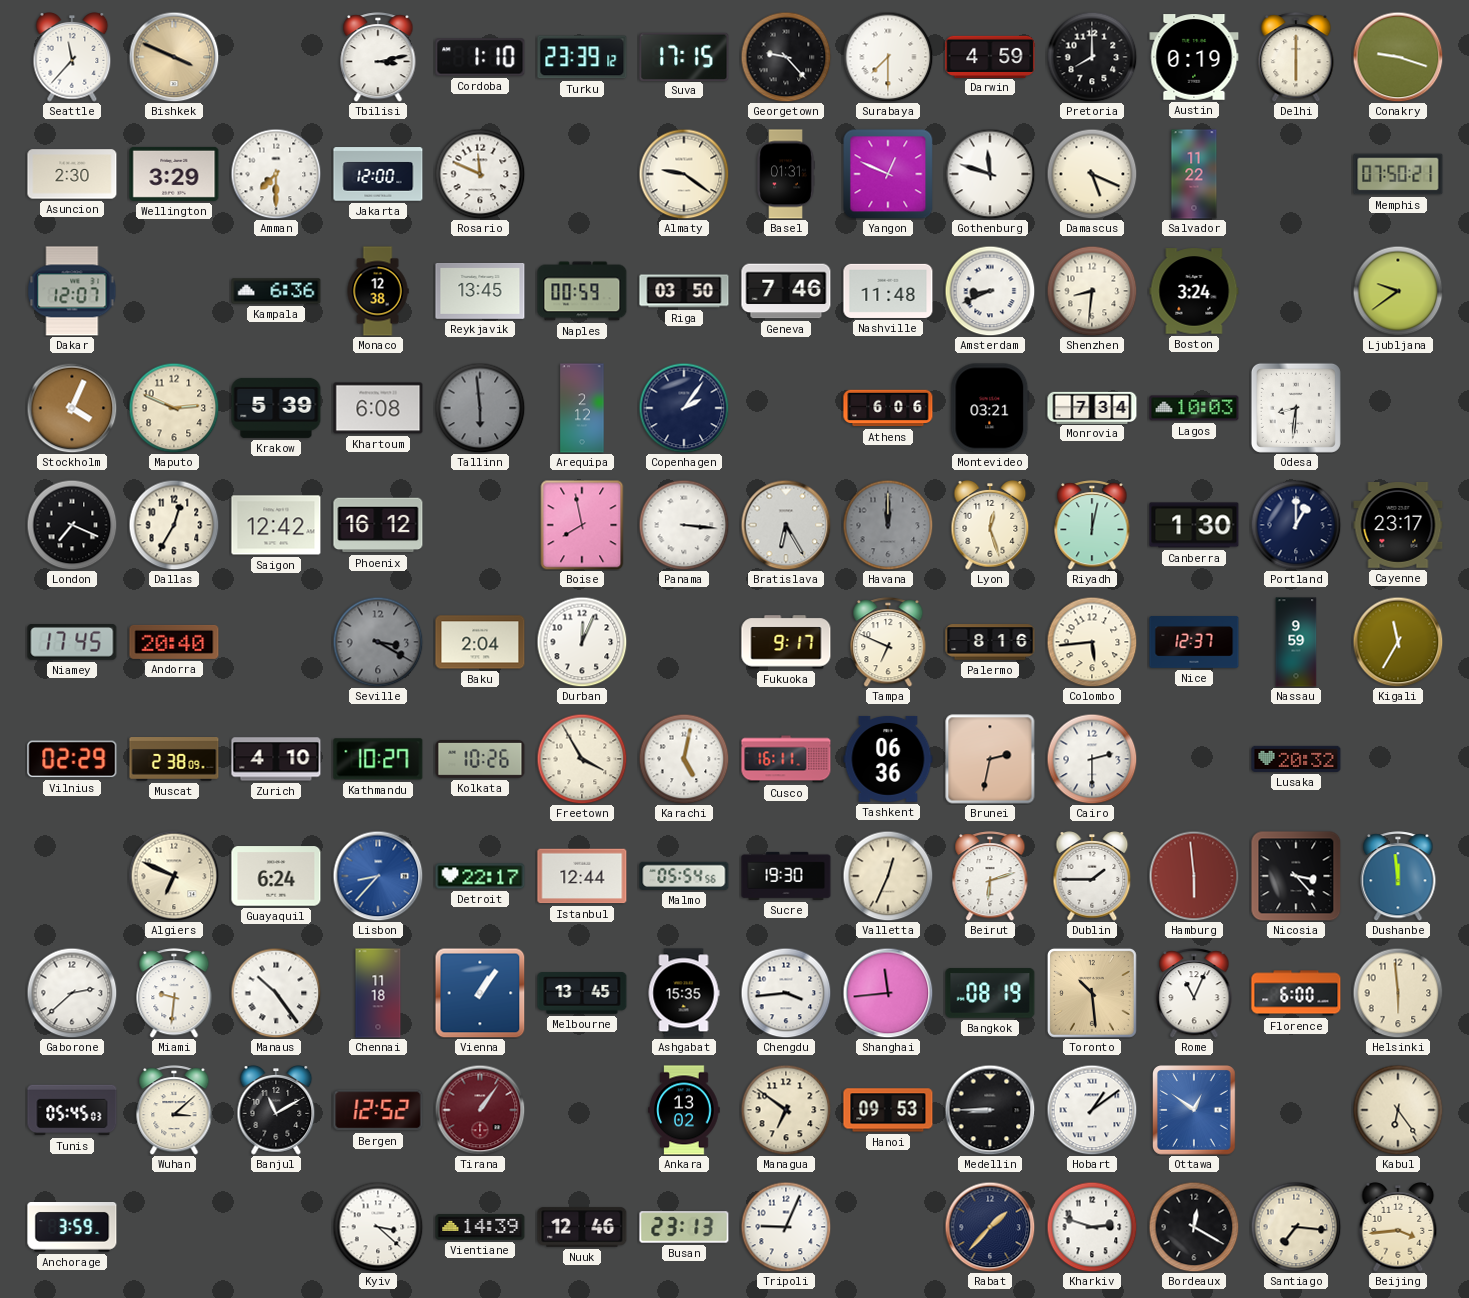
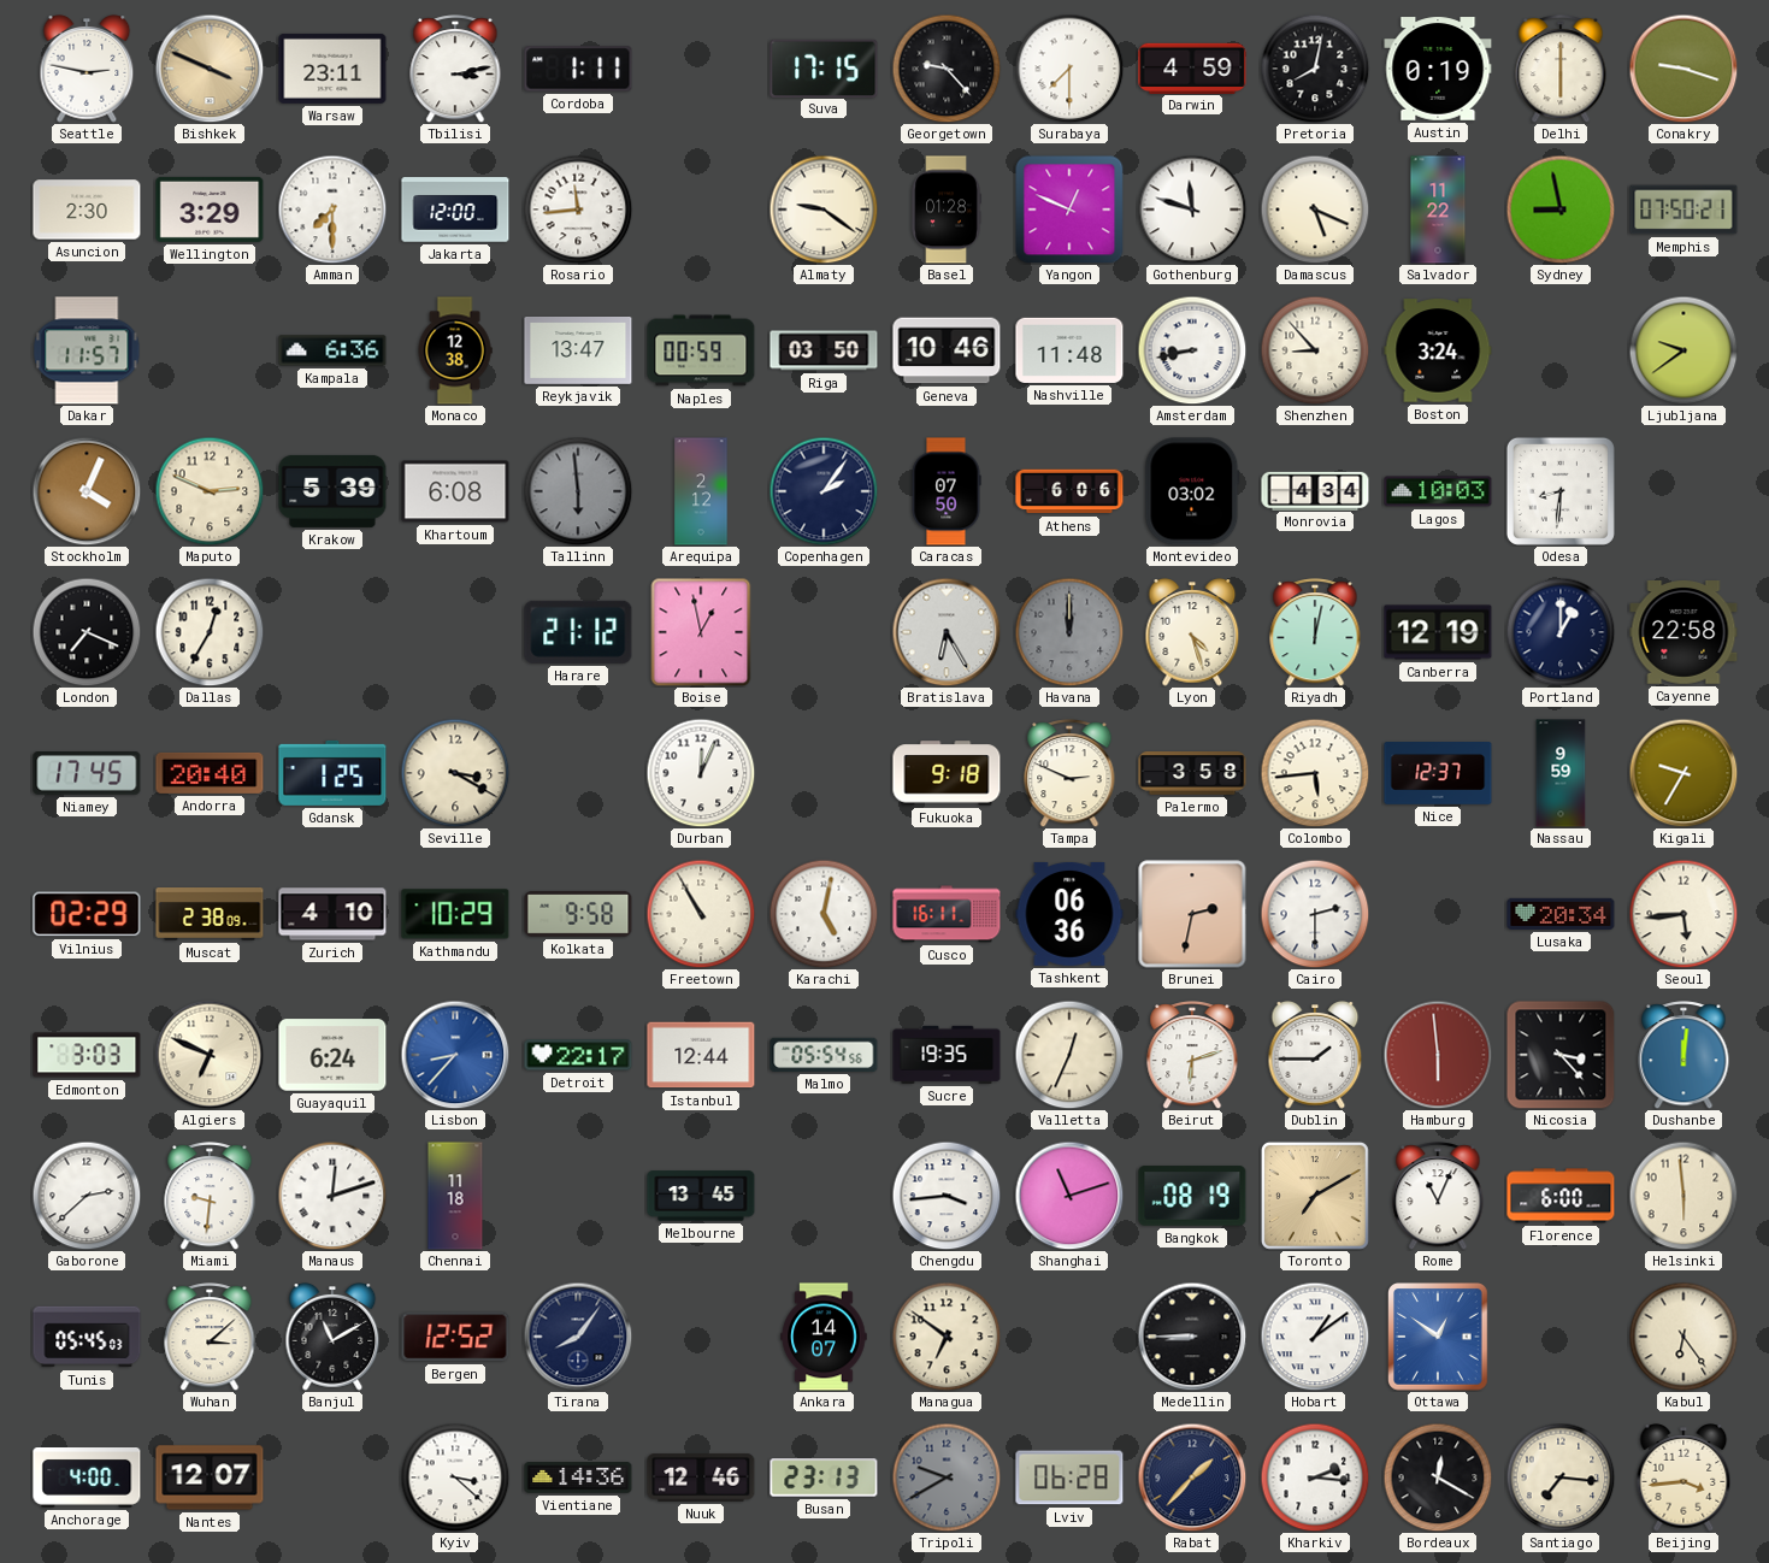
Seattle: 11:37 -> 2:47
Warsaw: none -> 23:11
Cordoba: 1:10 -> 1:11
Turku: 23:39 -> none
Pretoria: 8:00 -> 8:02
Rosario: 11:49 -> 11:44
Basel: 01:31 -> 01:28
Sydney: none -> 8:58
Dakar: 12:07 -> 11:57
Reykjavik: 13:45 -> 13:47
Geneva: 7:46 -> 10:46
Amsterdam: 8:41 -> 8:43
Shenzhen: 8:31 -> 8:53
Caracas: none -> 07:50
Montevideo: 03:21 -> 03:02
Monrovia: 7:34 -> 4:34
Saigon: 12:42 -> none
Phoenix: 16:12 -> none
Harare: none -> 21:12
Boise: 7:58 -> 12:58
Panama: 3:16 -> none
Lyon: 12:27 -> 4:27
Canberra: 1:30 -> 12:19
Cayenne: 23:17 -> 22:58
Gdansk: none -> 1:25
Seville dial: grey -> cream
Baku: 2:04 -> none
Fukuoka: 9:17 -> 9:18
Tampa: 6:49 -> 2:49
Palermo: 8:16 -> 3:58
Kigali: 11:35 -> 9:35
Kathmandu: 10:27 -> 10:29
Kolkata: 10:26 -> 9:58
Freetown: 3:55 -> 10:55
Lusaka: 20:32 -> 20:34
Seoul: none -> 5:44
Edmonton: none -> 3:03
Sucre: 19:30 -> 19:35
Dushanbe: 11:59 -> 12:01
Manaus: 10:24 -> 12:12
Vienna: 1:06 -> none
Ashgabat: 15:35 -> none
Shanghai: 11:44 -> 11:12
Toronto: 10:29 -> 7:10
Tirana: 1:06 -> 8:06
Tirana dial: burgundy -> navy
Ankara: 13:02 -> 14:07
Hanoi: 09:53 -> none
Anchorage: 3:59 -> 4:00
Nantes: none -> 12:07
Vientiane: 14:39 -> 14:36
Tripoli: 9:04 -> 9:40
Tripoli dial: white -> grey
Lviv: none -> 06:28
Kharkiv: 2:48 -> 2:16
